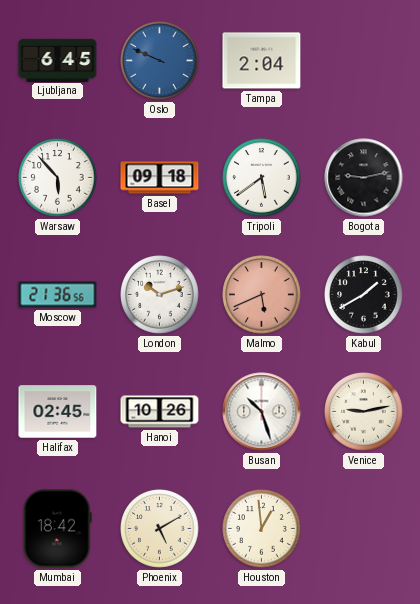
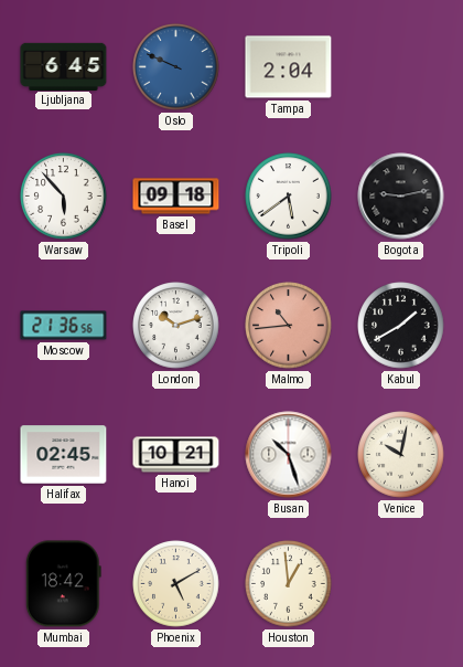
Malmo: 5:41 -> 10:44
Hanoi: 10:26 -> 10:21
Venice: 9:13 -> 10:02
